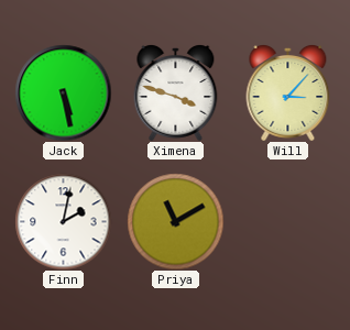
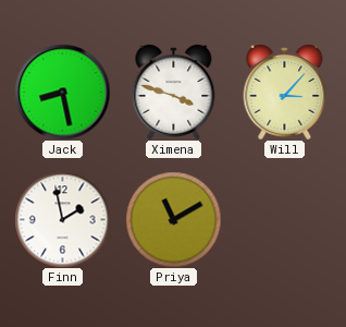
Jack: 5:28 -> 8:28
Finn: 2:02 -> 1:58
